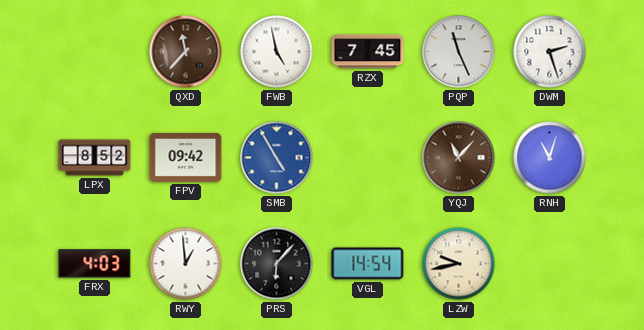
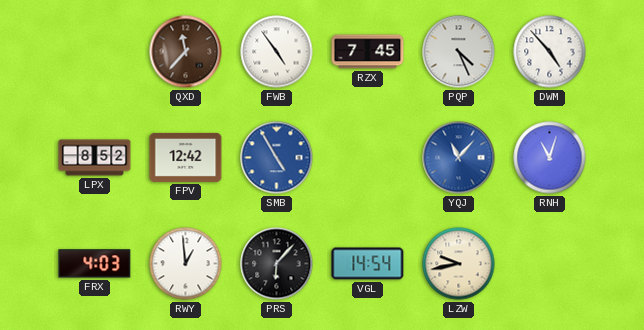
FWB: 4:58 -> 4:54
PQP: 11:26 -> 4:26
DWM: 2:27 -> 4:53
FPV: 09:42 -> 12:42
YQJ dial: brown -> blue
